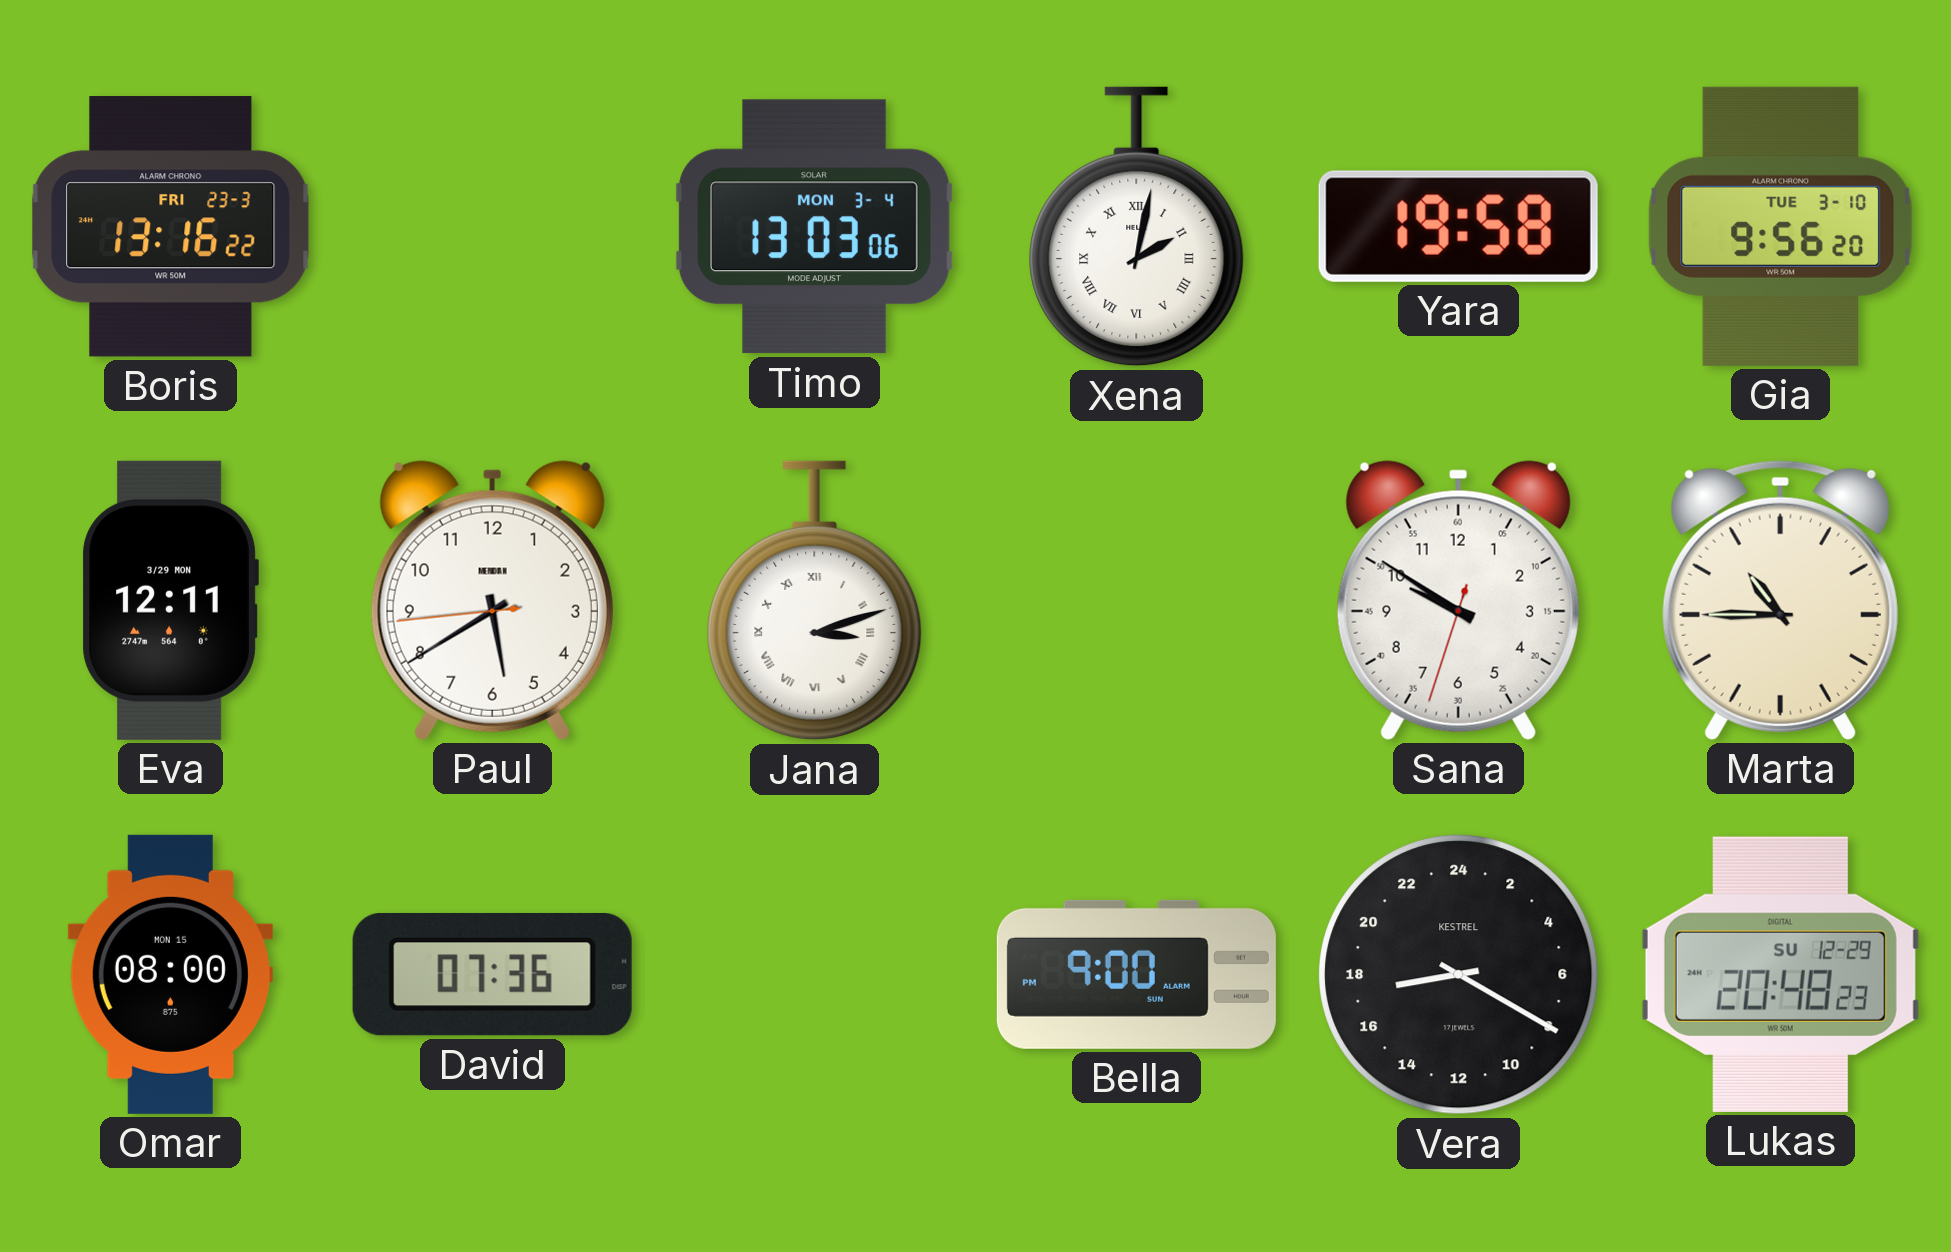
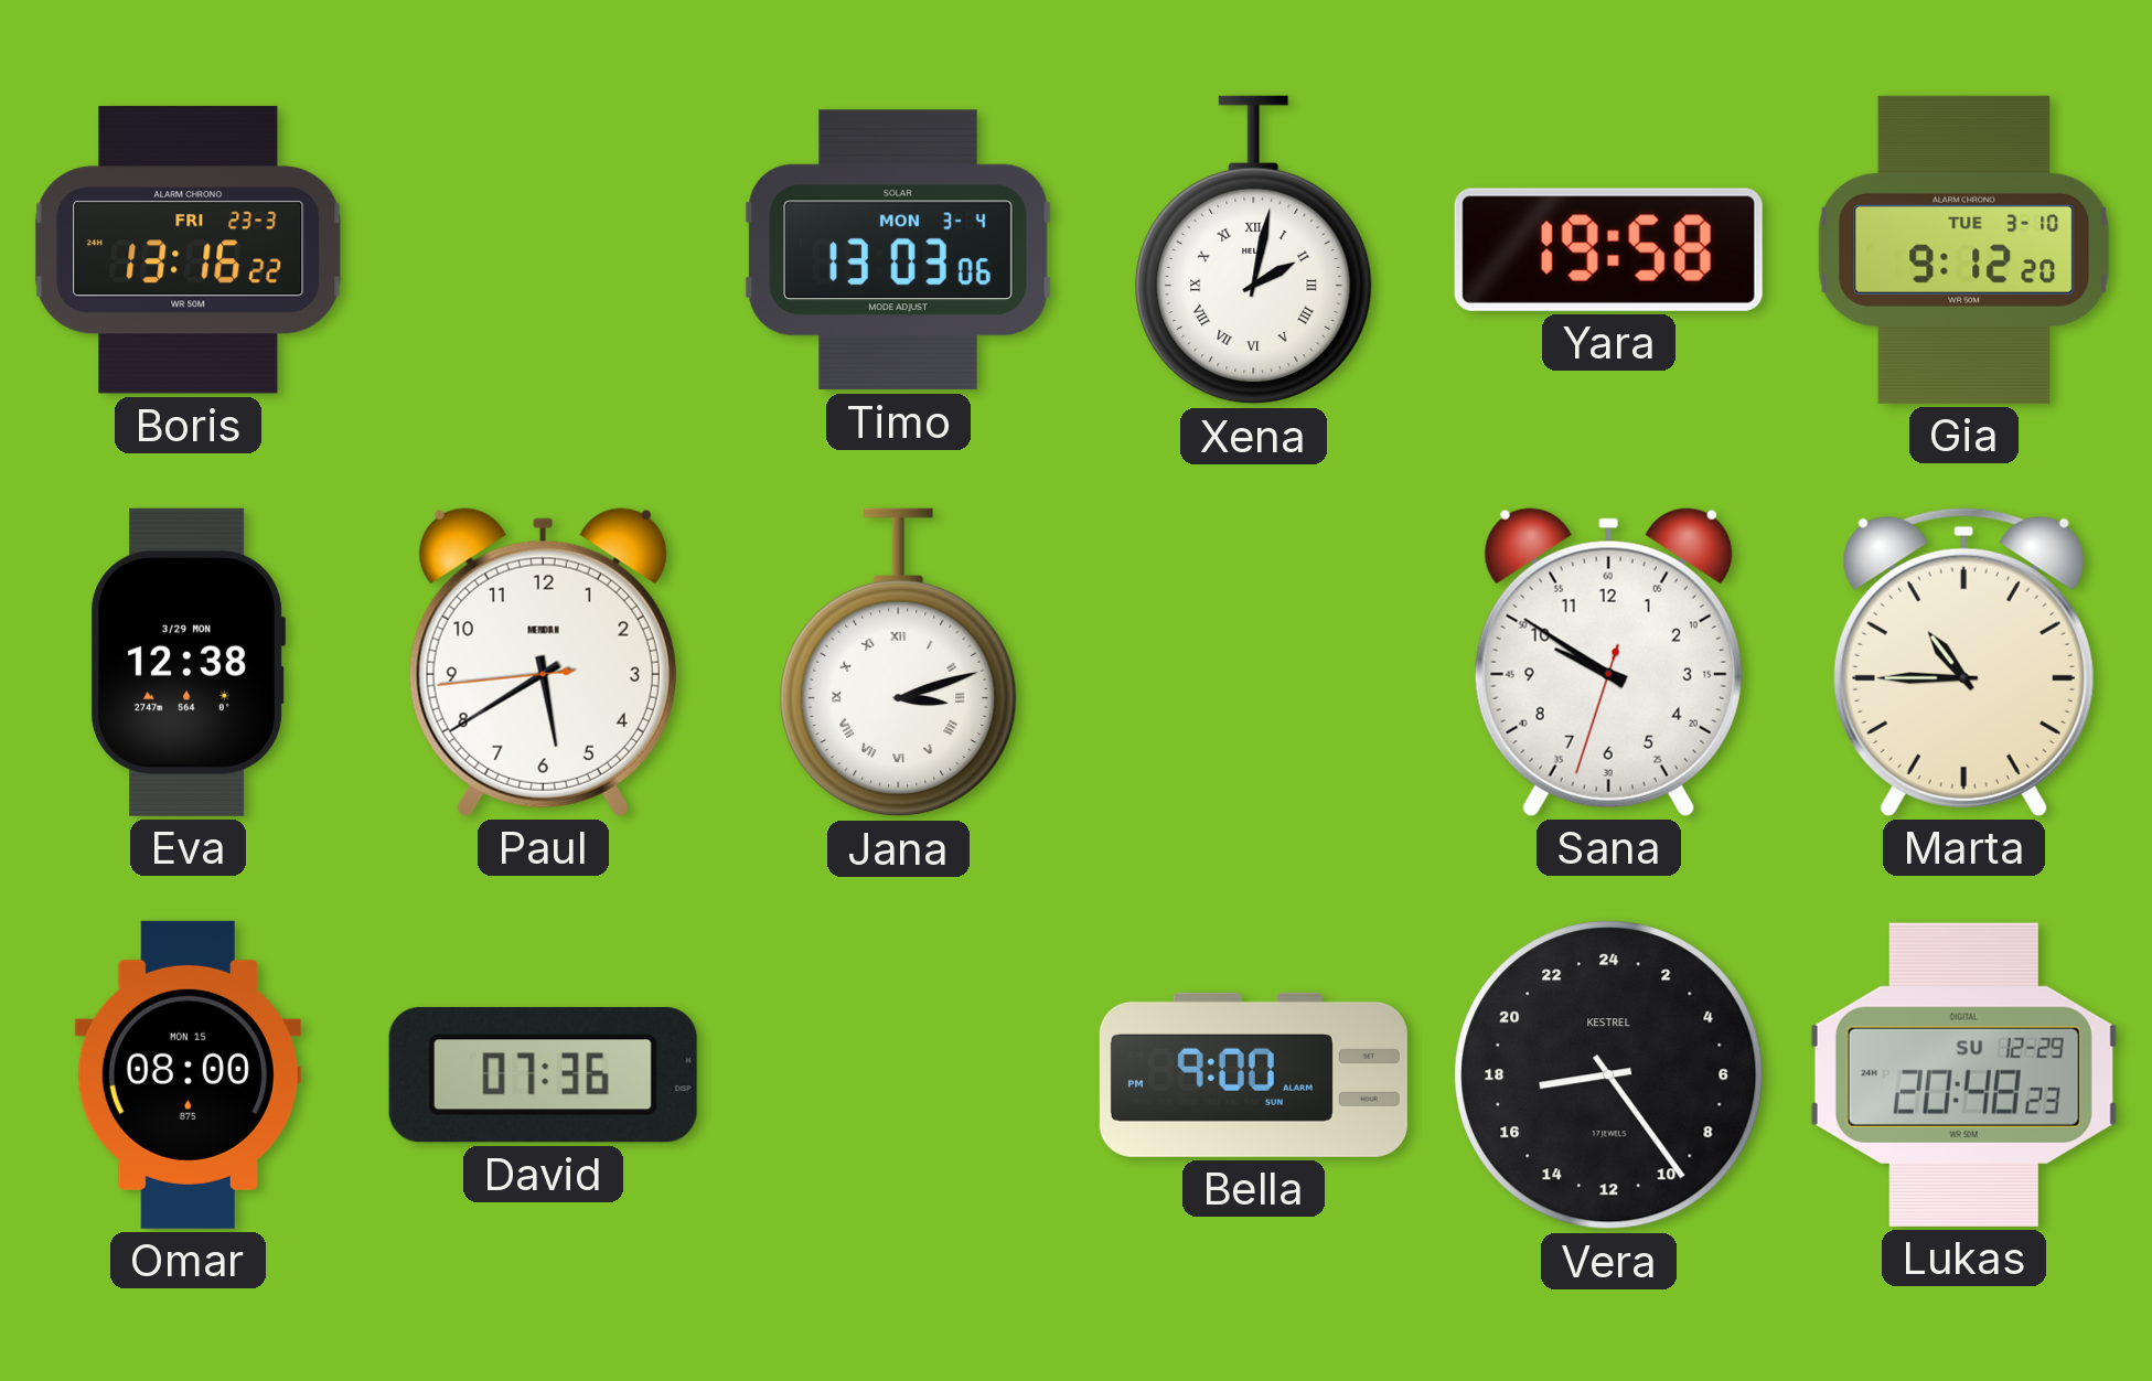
Gia: 9:56 -> 9:12
Eva: 12:11 -> 12:38
Vera: 17:20 -> 17:24
